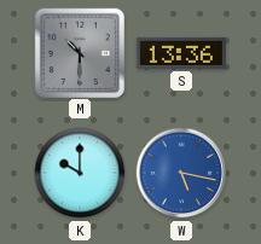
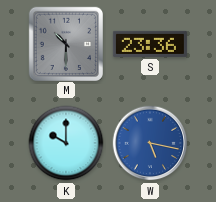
S: 13:36 -> 23:36
